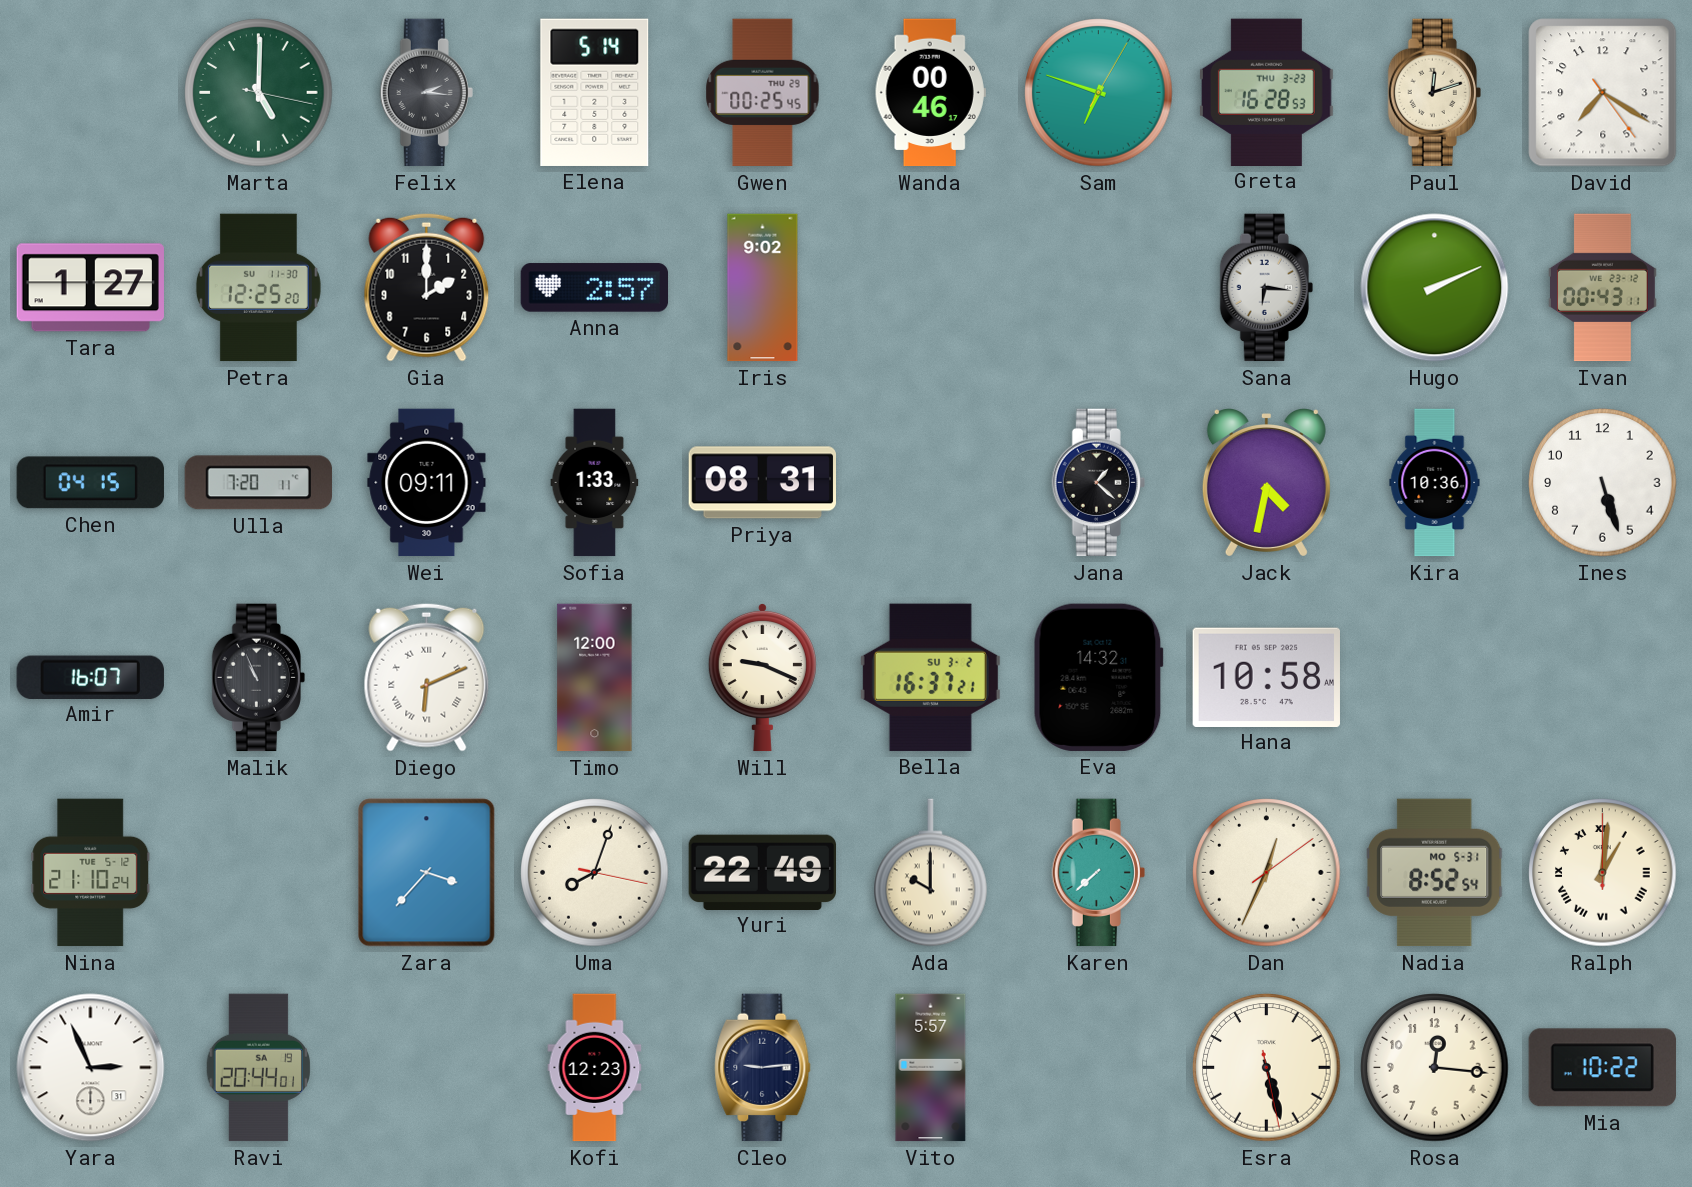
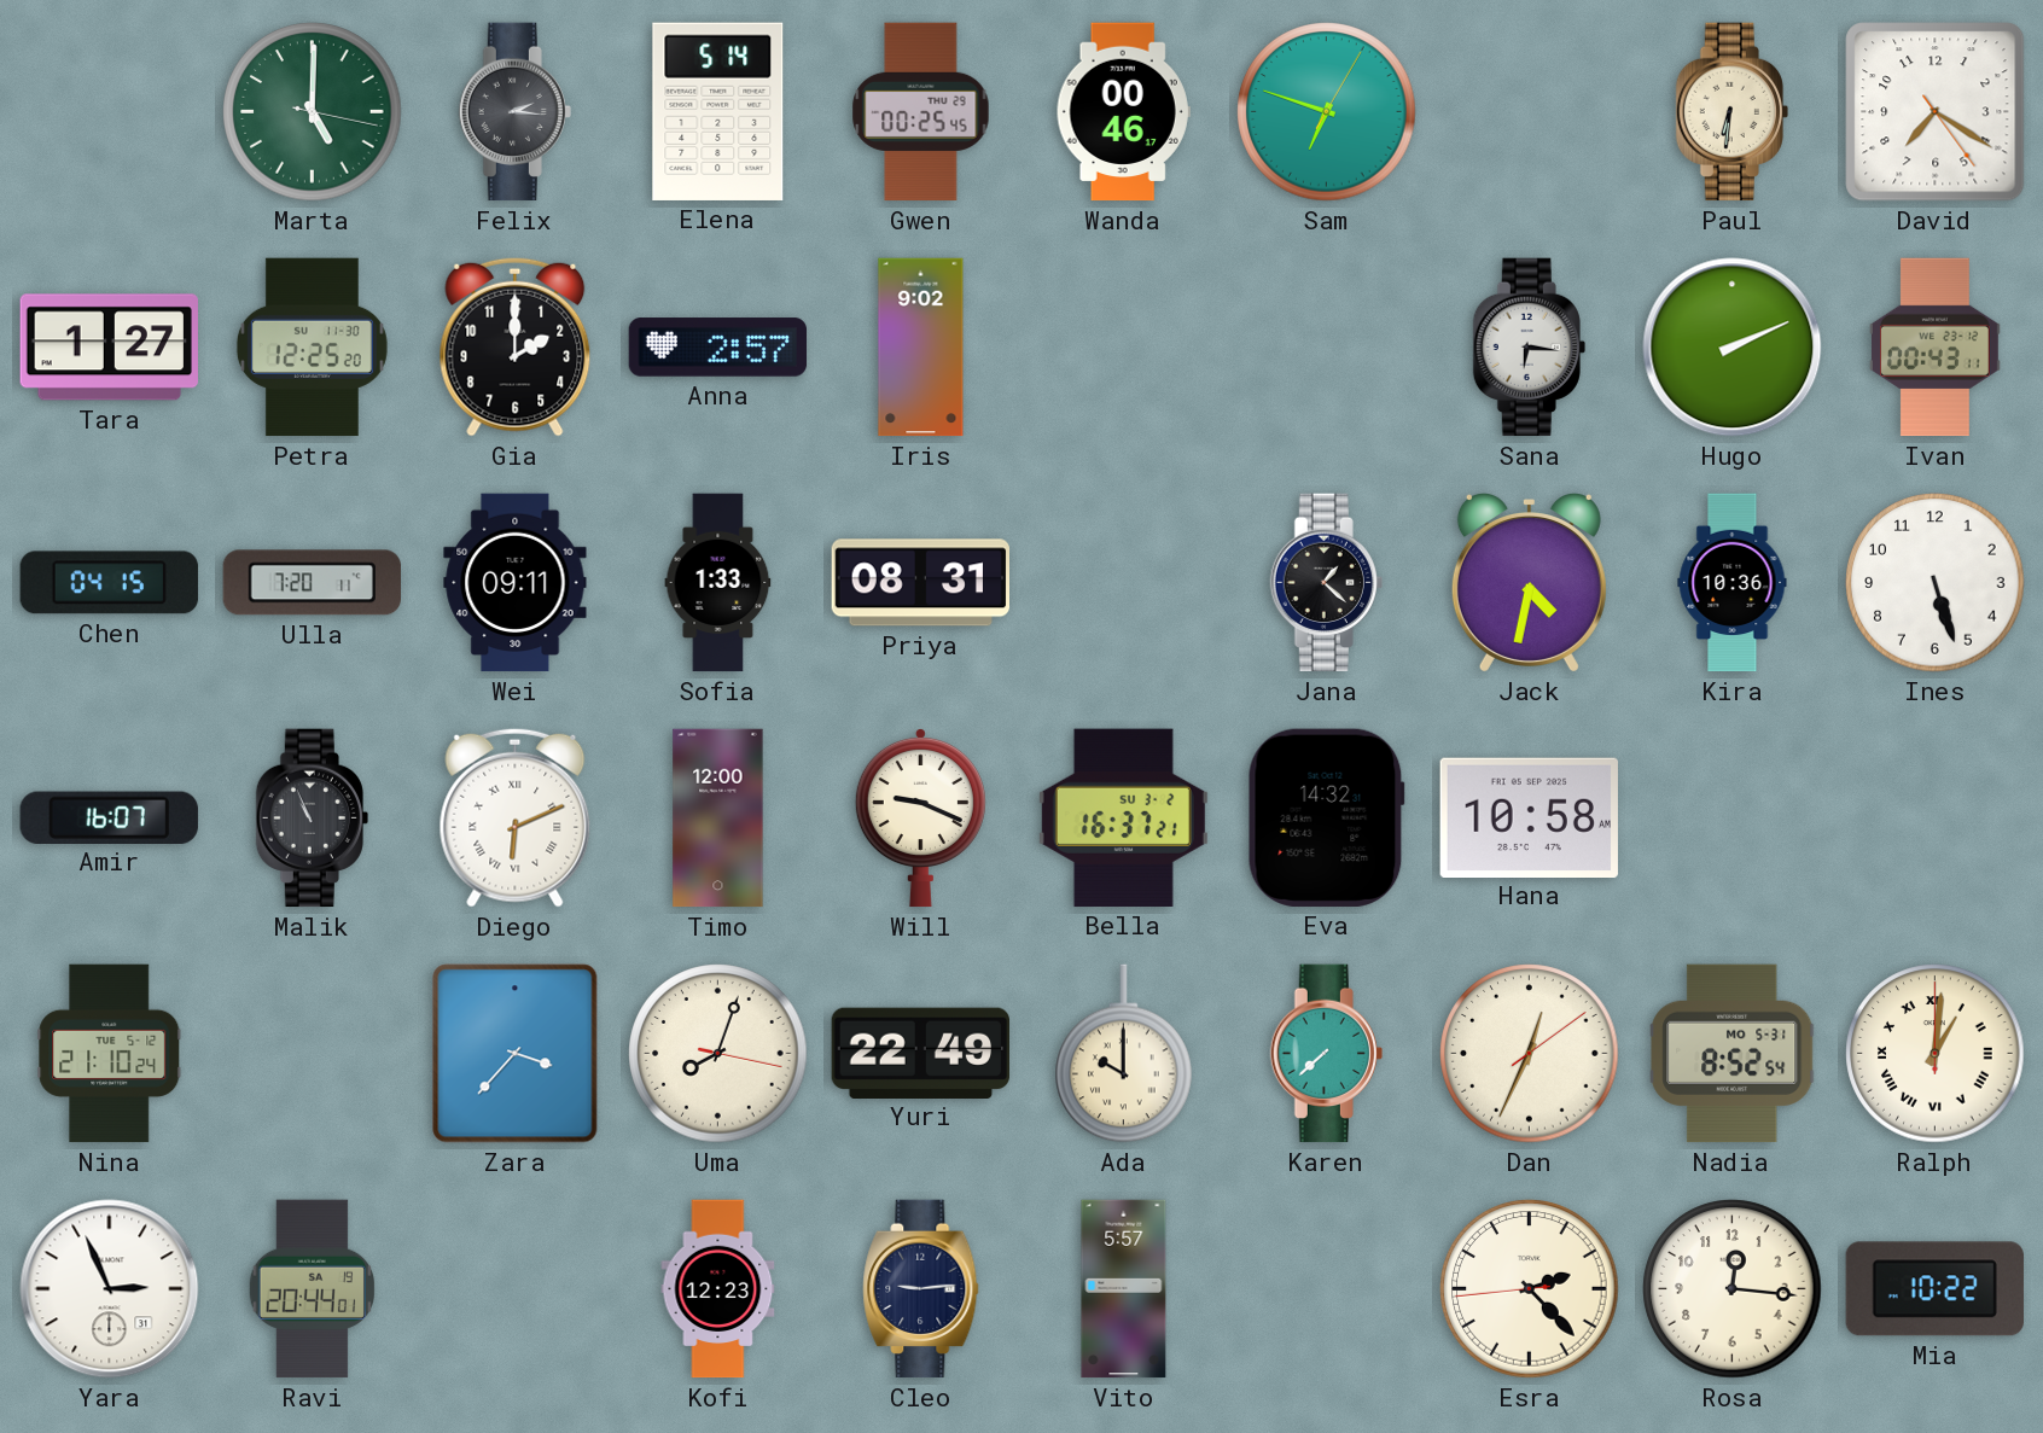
Greta: 16:28 -> none
Paul: 12:12 -> 6:31
Esra: 5:27 -> 2:22
